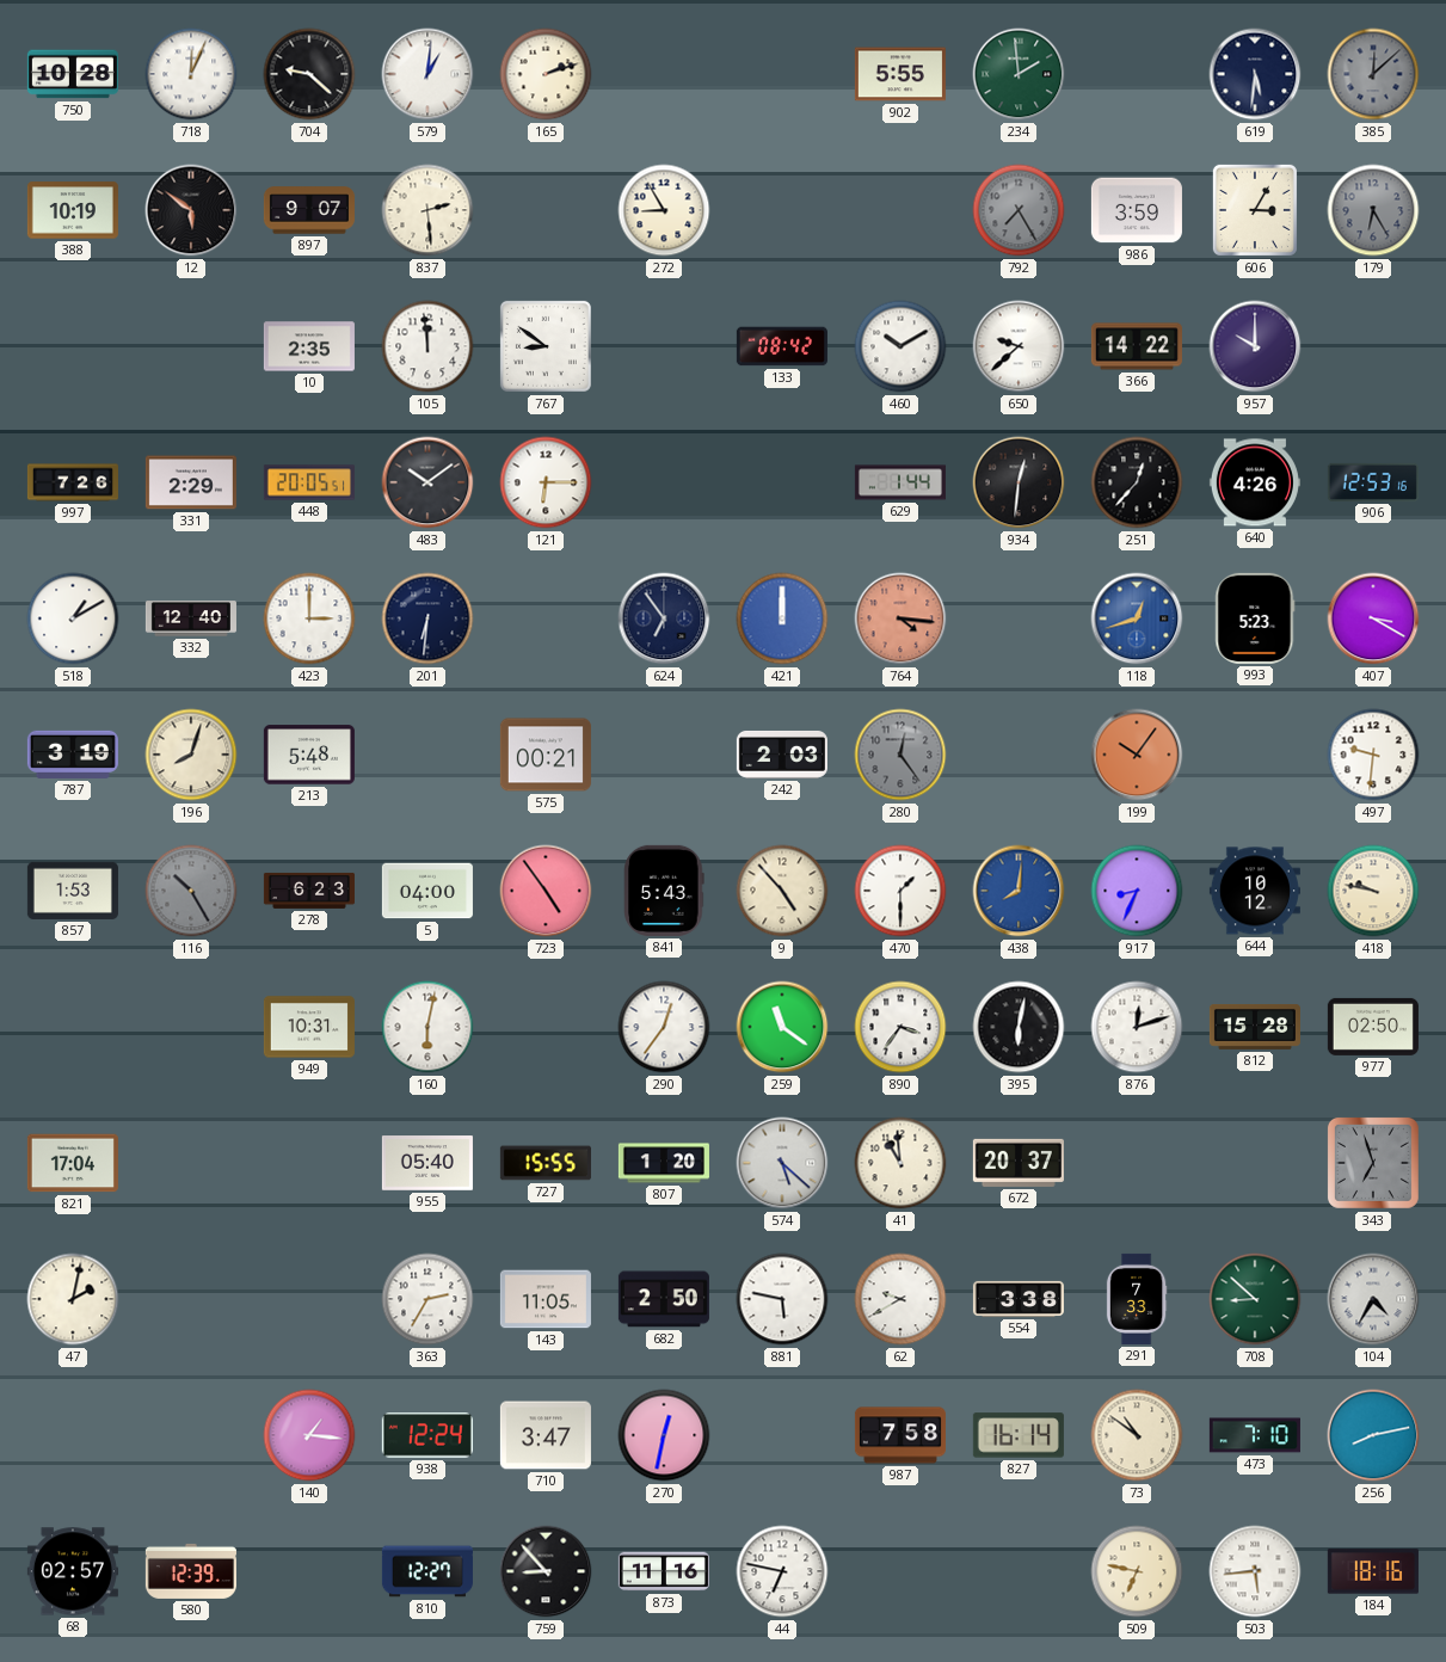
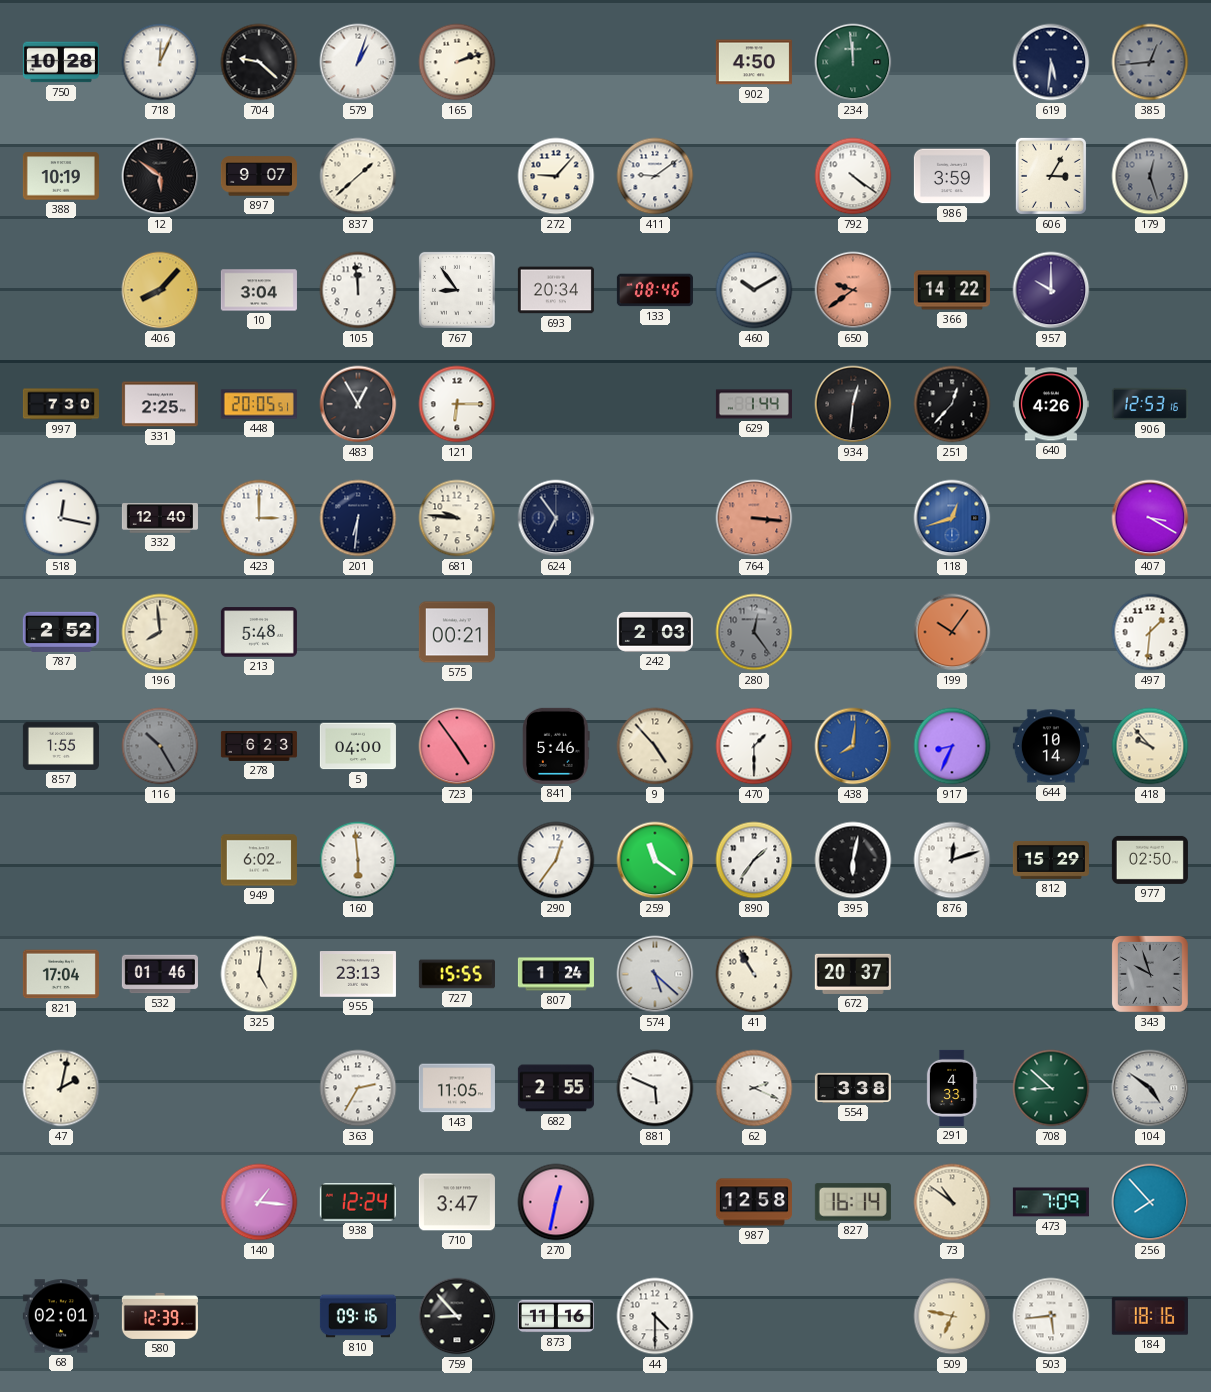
579: 1:01 -> 1:03
902: 5:55 -> 4:50
234: 1:59 -> 11:59
385: 12:08 -> 12:44
837: 2:29 -> 1:38
272: 8:55 -> 9:07
411: none -> 9:09
792: 7:25 -> 4:21
792 dial: grey -> white
179: 6:25 -> 12:27
406: none -> 8:07
10: 2:35 -> 3:04
767: 8:51 -> 8:54
693: none -> 20:34
133: 08:42 -> 08:46
650: 9:38 -> 9:39
650 dial: white -> salmon
997: 7:26 -> 7:30
331: 2:29 -> 2:25
483: 10:09 -> 12:55
518: 1:10 -> 12:17
681: none -> 9:46
421: 12:00 -> none
764: 4:16 -> 3:16
993: 5:23 -> none
787: 3:19 -> 2:52
196: 8:03 -> 7:59
497: 9:31 -> 1:31
857: 1:53 -> 1:55
841: 5:43 -> 5:46
644: 10:12 -> 10:14
418: 9:47 -> 9:53
949: 10:31 -> 6:02
160: 6:02 -> 5:59
890: 3:36 -> 1:36
812: 15:28 -> 15:29
532: none -> 01:46
325: none -> 5:01
955: 05:40 -> 23:13
807: 1:20 -> 1:24
41: 10:59 -> 10:55
343: 6:57 -> 9:57
682: 2:50 -> 2:55
881: 5:47 -> 5:49
62: 9:40 -> 2:19
291: 7:33 -> 4:33
104: 4:35 -> 4:51
987: 7:58 -> 12:58
473: 7:10 -> 7:09
256: 8:13 -> 7:53
68: 02:57 -> 02:01
810: 12:27 -> 09:16
44: 6:47 -> 4:30
